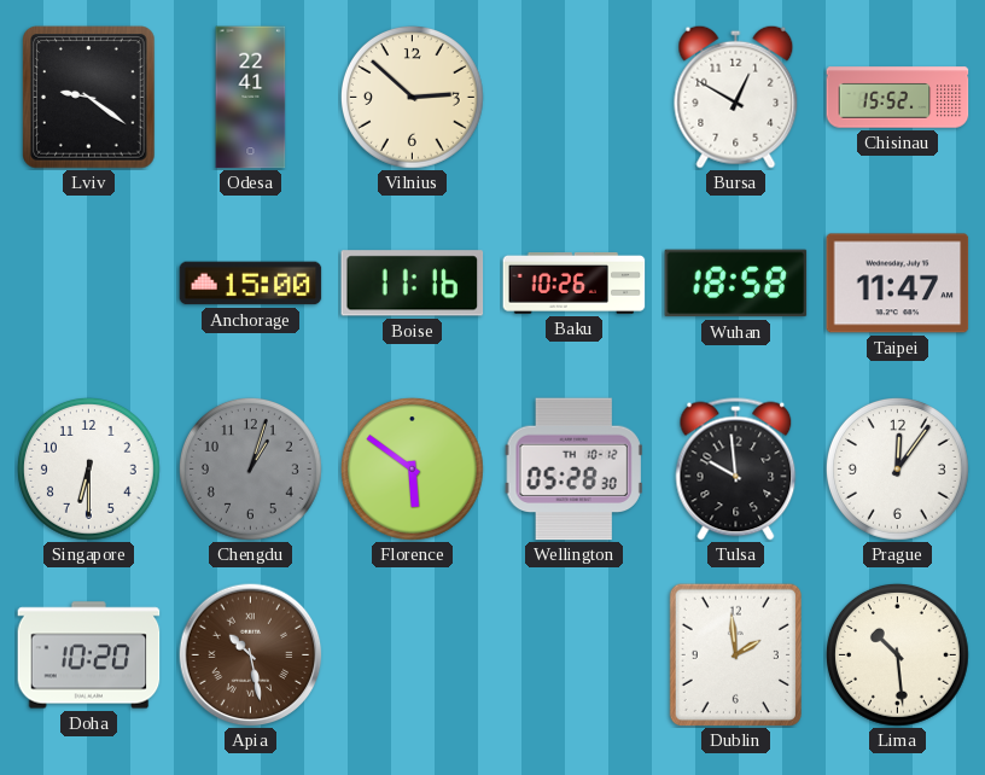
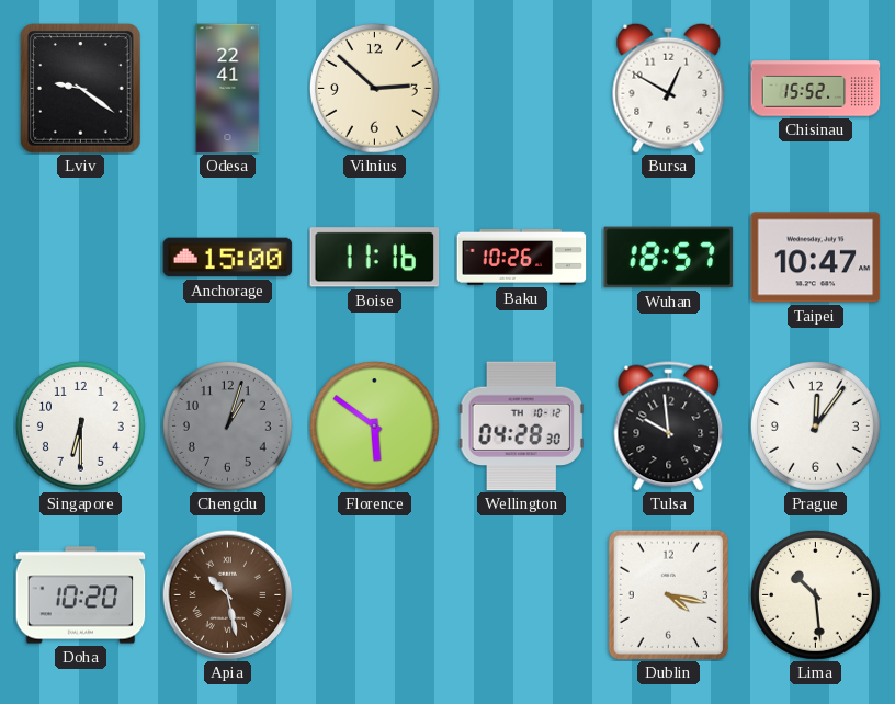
Wuhan: 18:58 -> 18:57
Taipei: 11:47 -> 10:47
Wellington: 05:28 -> 04:28
Dublin: 1:59 -> 4:17
